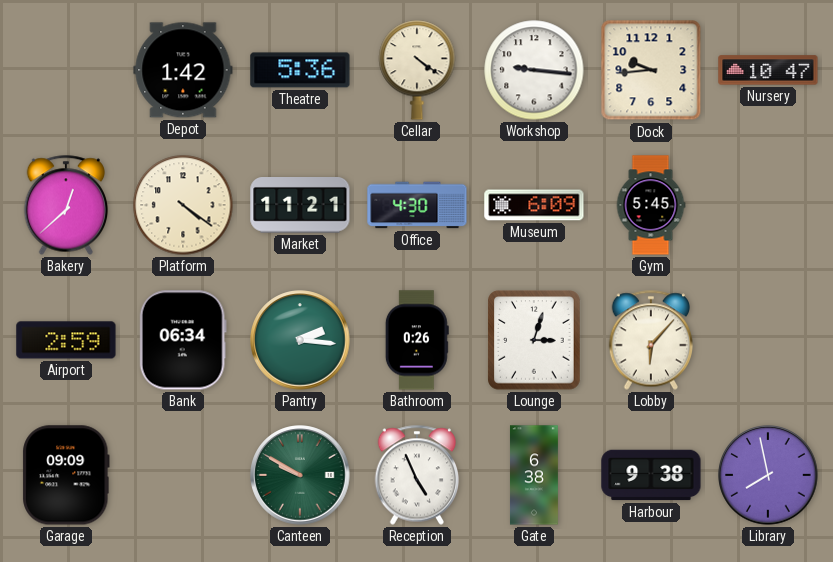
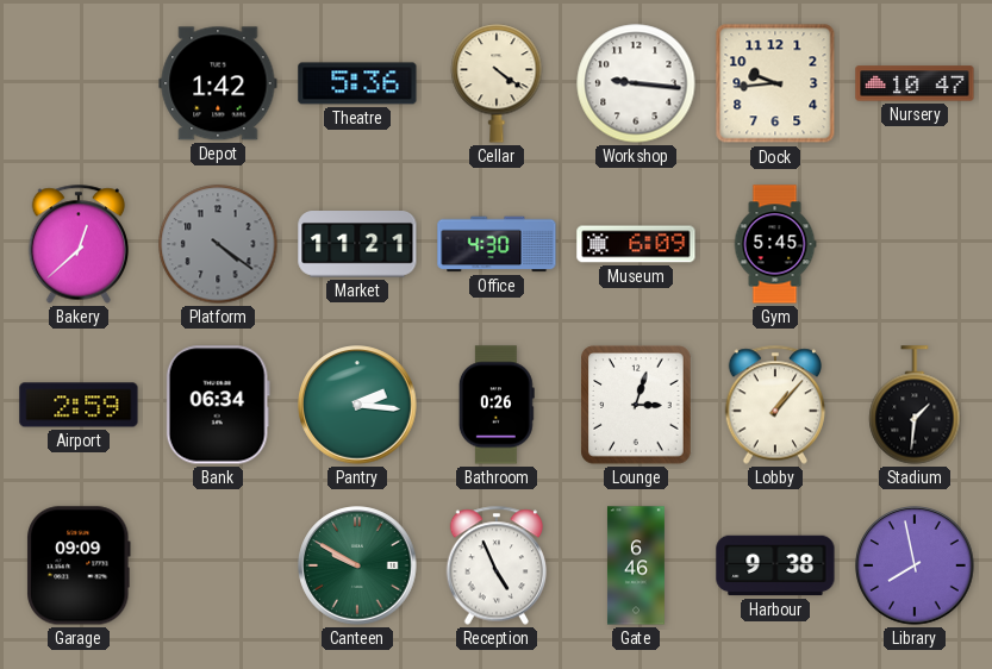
Platform dial: cream -> grey
Lobby: 6:07 -> 1:07
Stadium: none -> 1:31
Gate: 6:38 -> 6:46
